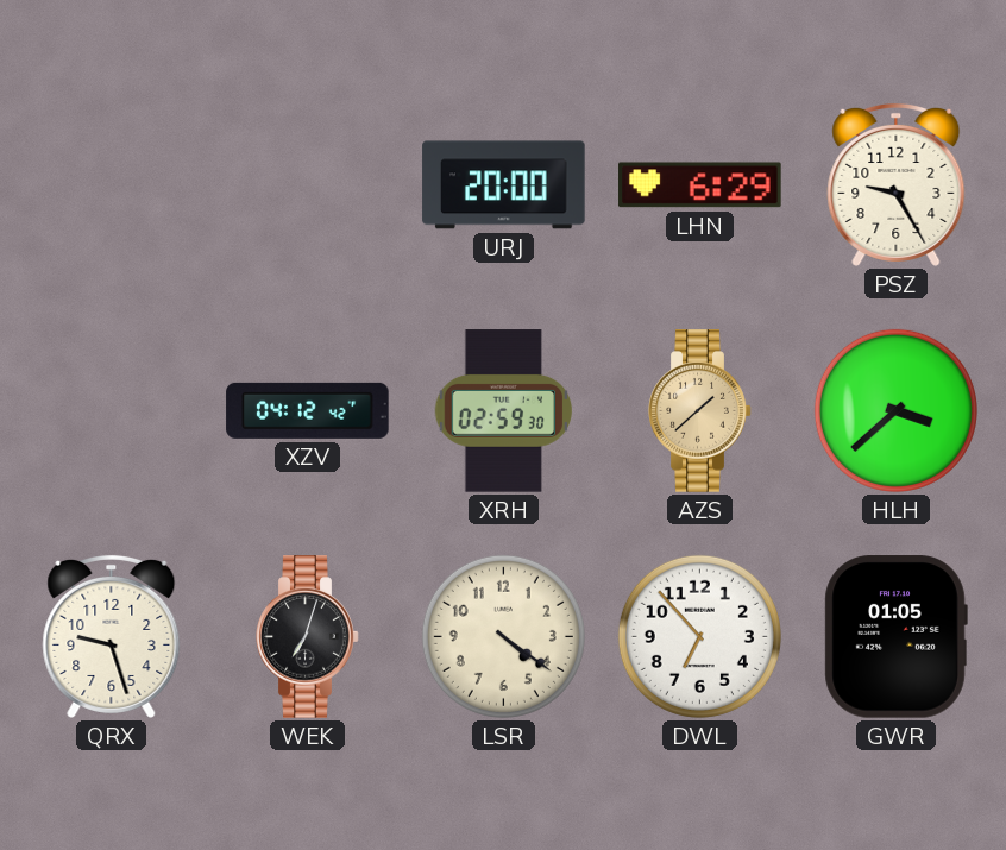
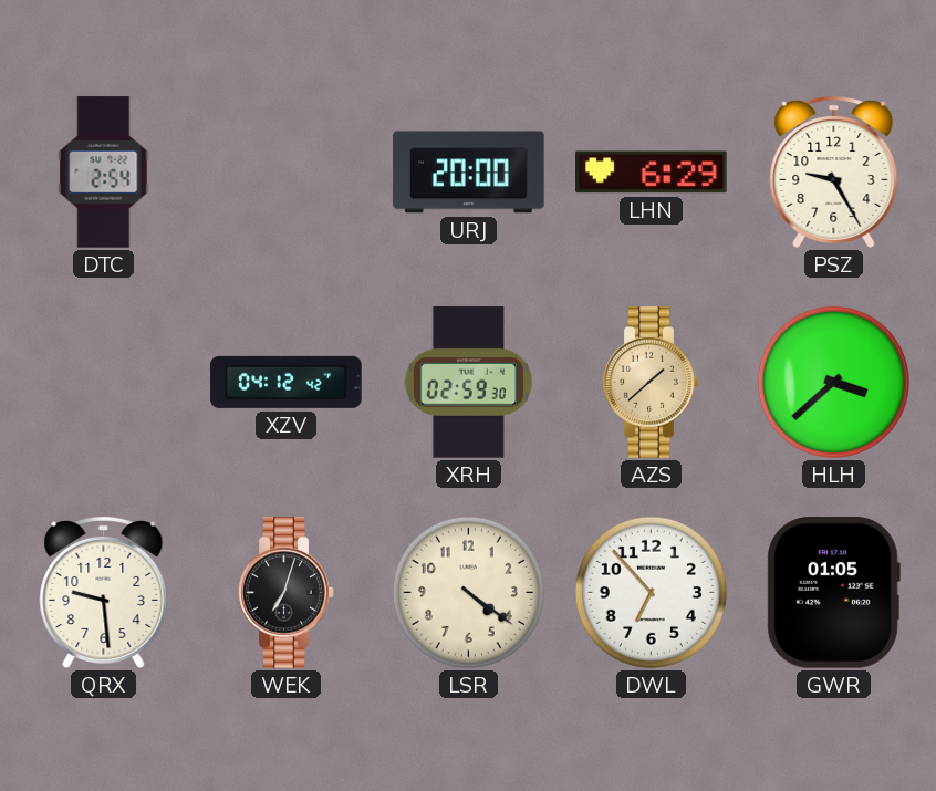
DTC: none -> 2:54
QRX: 9:27 -> 9:29
